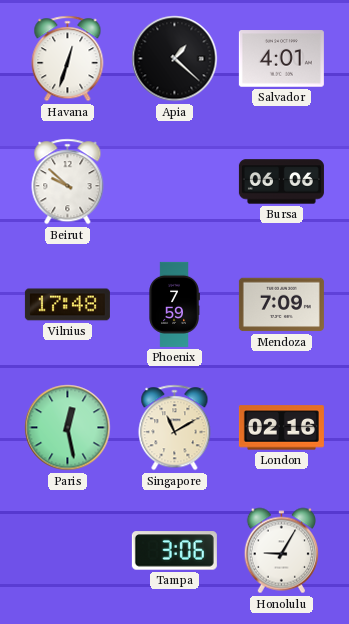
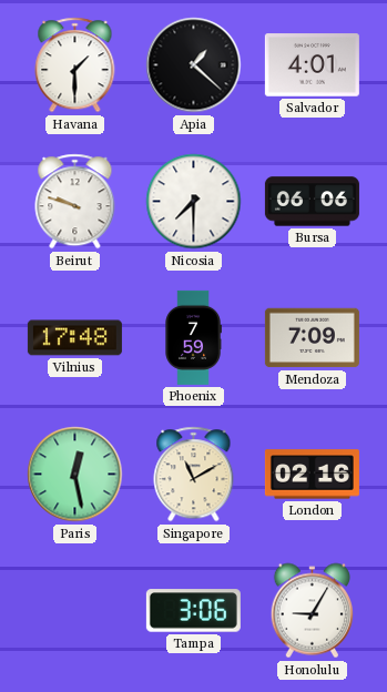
Havana: 12:33 -> 1:30
Beirut: 9:52 -> 9:48
Nicosia: none -> 7:30
